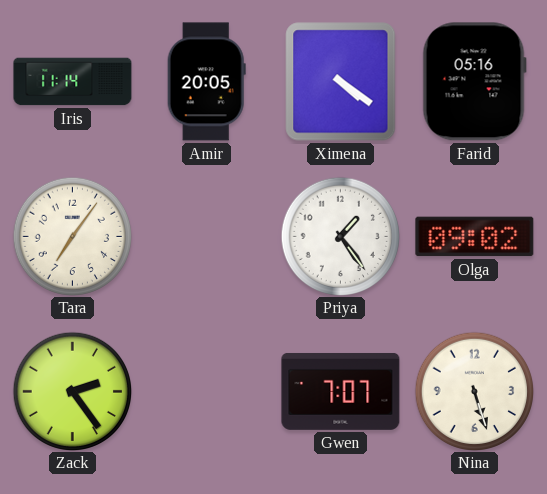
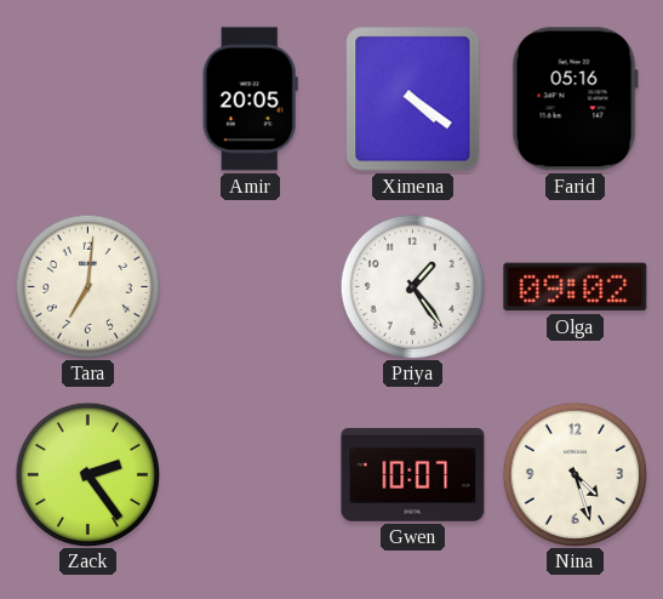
Iris: 11:14 -> none
Tara: 7:06 -> 7:01
Gwen: 7:07 -> 10:07
Nina: 5:27 -> 4:27
